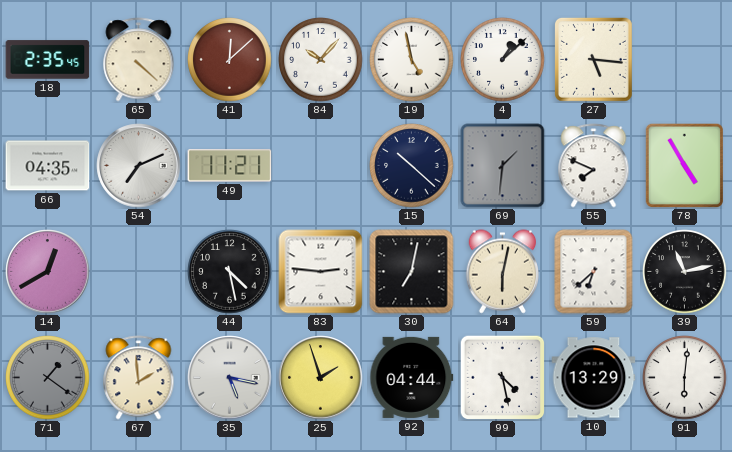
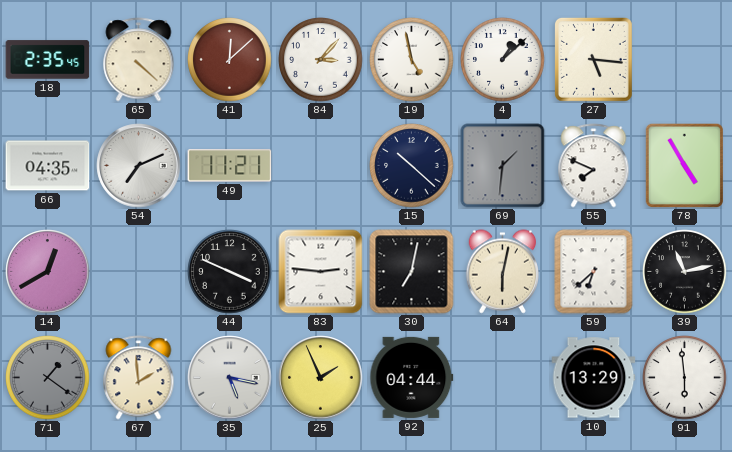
84: 10:07 -> 3:07
44: 4:28 -> 3:49
25: 1:57 -> 1:56
99: 4:28 -> none
91: 6:01 -> 5:59
